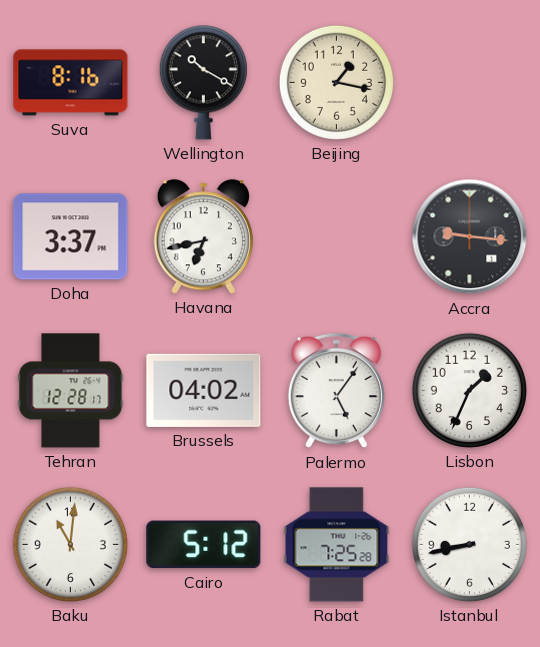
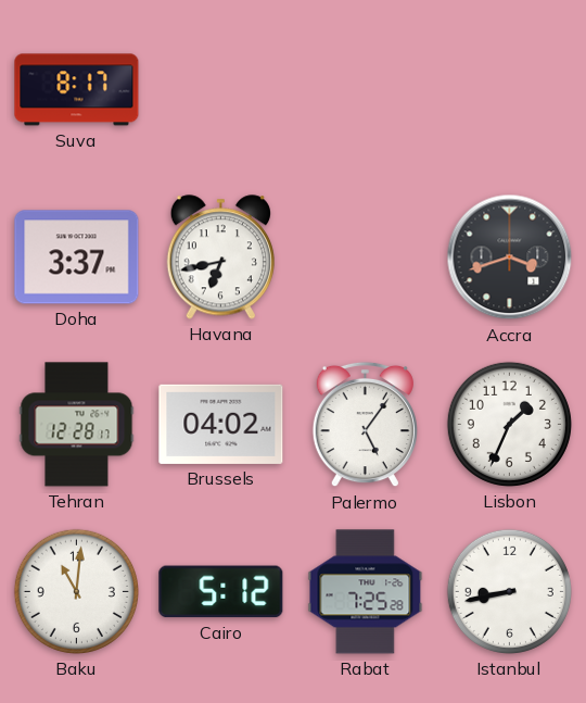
Suva: 8:16 -> 8:17
Wellington: 10:20 -> none
Beijing: 1:17 -> none
Accra: 9:16 -> 3:42
